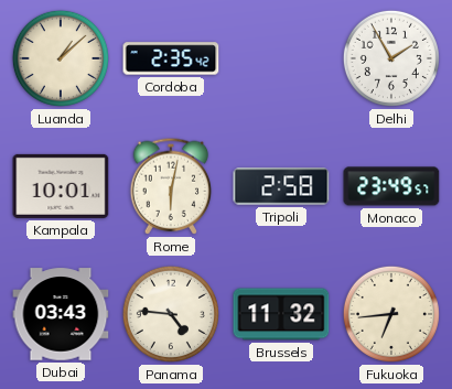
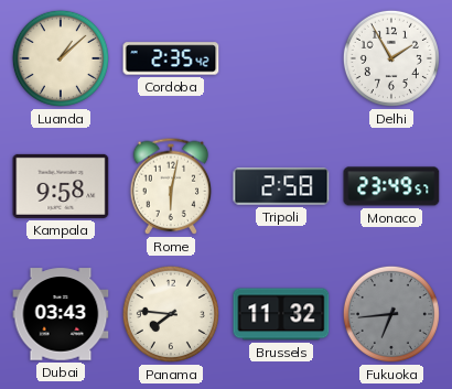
Kampala: 10:01 -> 9:58
Panama: 4:46 -> 7:46
Fukuoka dial: cream -> grey
